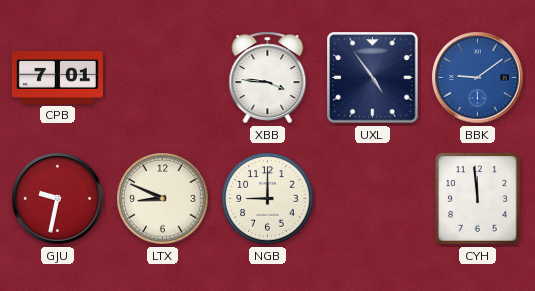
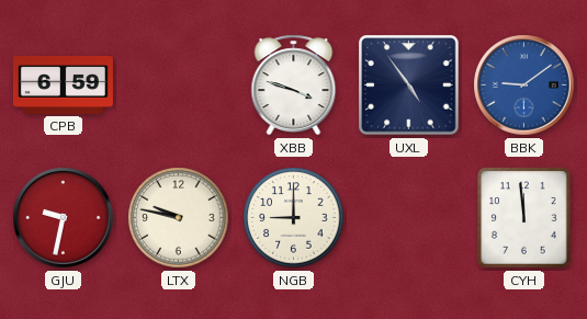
CPB: 7:01 -> 6:59
XBB: 3:46 -> 3:48
LTX: 8:49 -> 9:47
